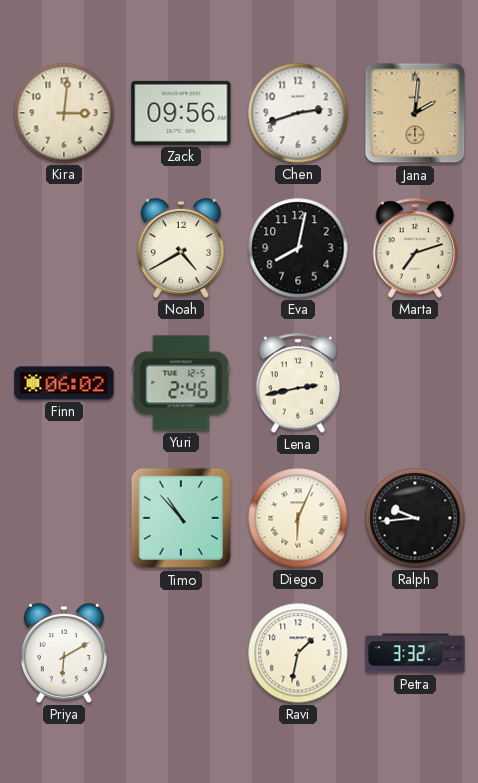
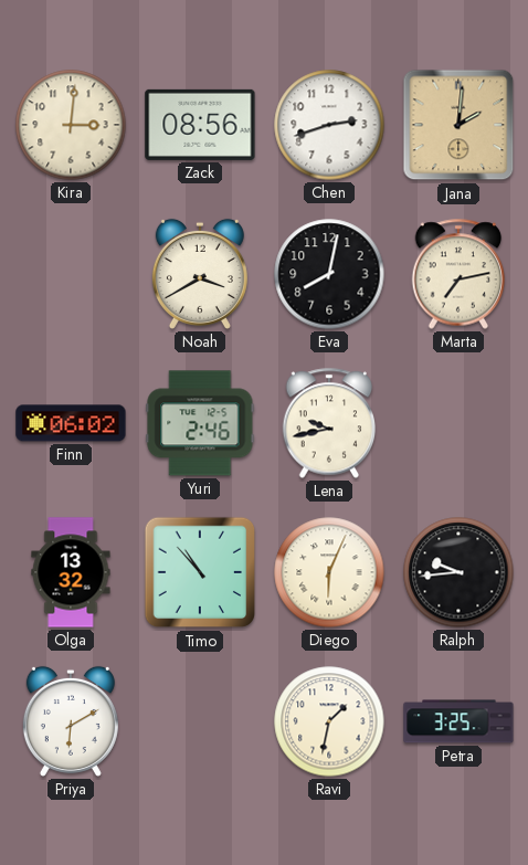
Zack: 09:56 -> 08:56
Noah: 4:40 -> 3:40
Marta: 7:12 -> 7:13
Lena: 2:43 -> 9:43
Olga: none -> 13:32
Petra: 3:32 -> 3:25
